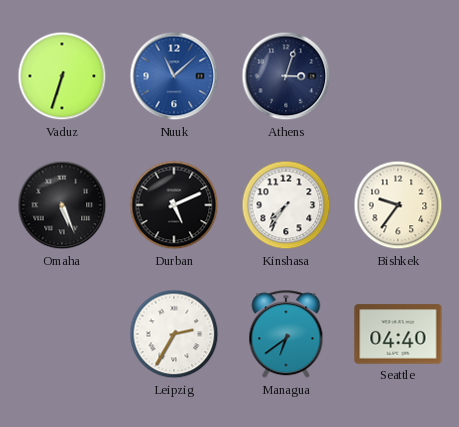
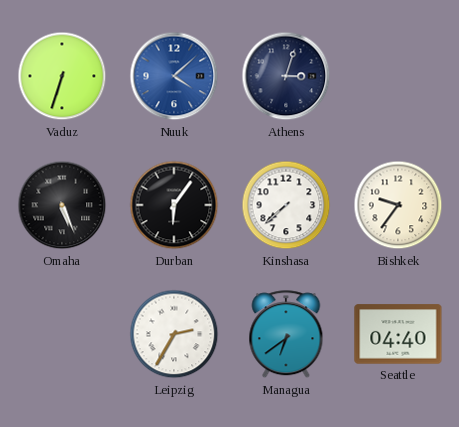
Nuuk: 11:08 -> 4:08
Durban: 5:11 -> 6:06
Kinshasa: 7:36 -> 7:38
